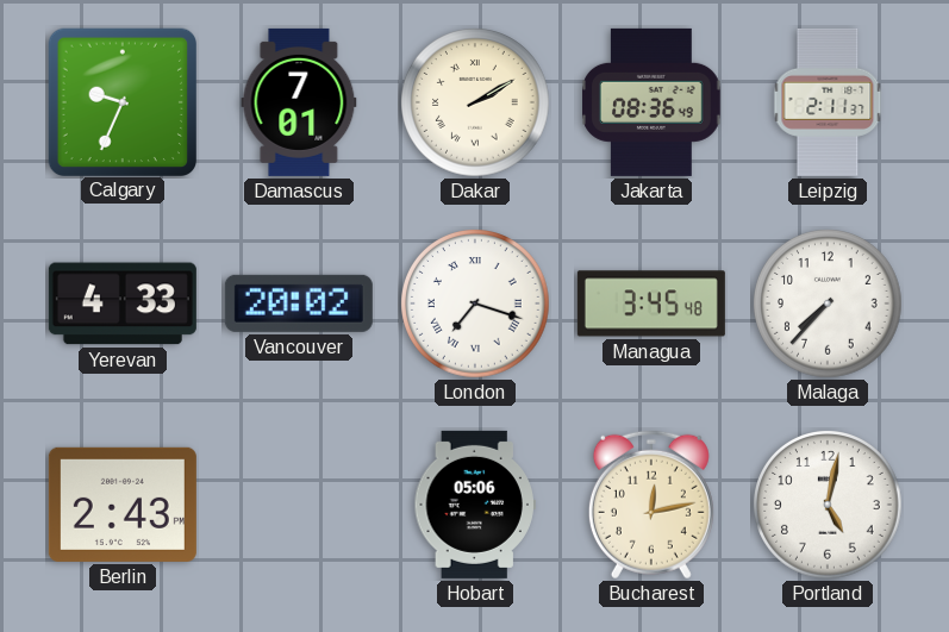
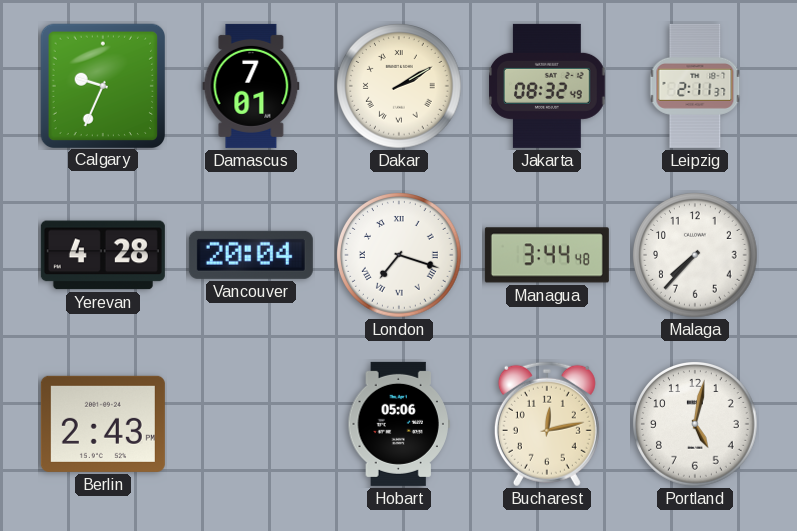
Jakarta: 08:36 -> 08:32
Yerevan: 4:33 -> 4:28
Vancouver: 20:02 -> 20:04
Managua: 3:45 -> 3:44
